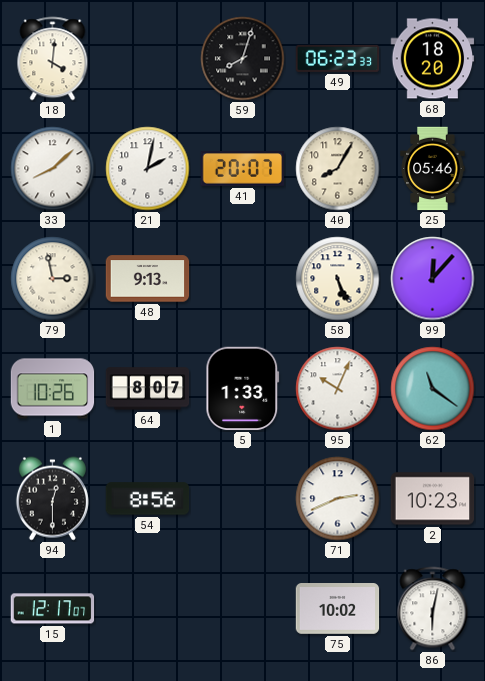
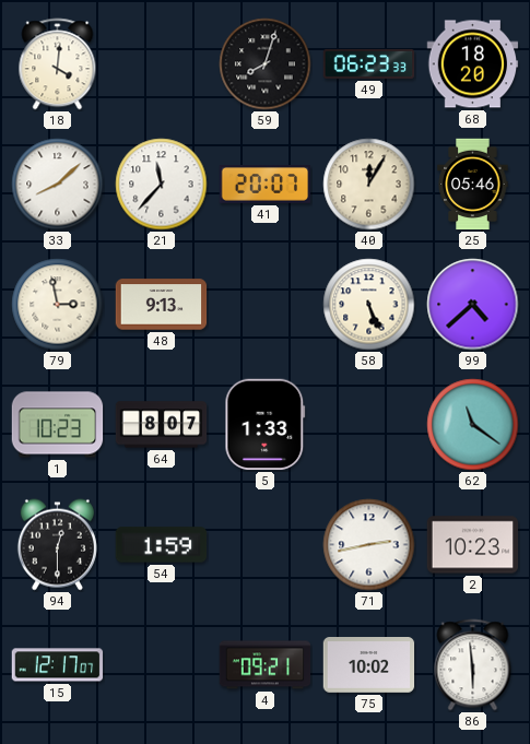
21: 2:02 -> 11:37
40: 8:05 -> 12:05
99: 12:07 -> 4:38
1: 10:26 -> 10:23
95: 10:04 -> none
54: 8:56 -> 1:59
71: 2:41 -> 2:43
4: none -> 09:21
86: 6:02 -> 5:59
